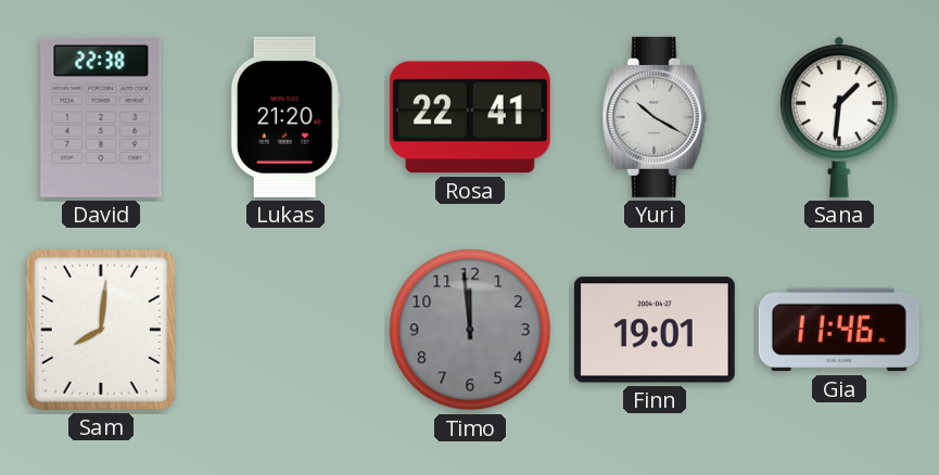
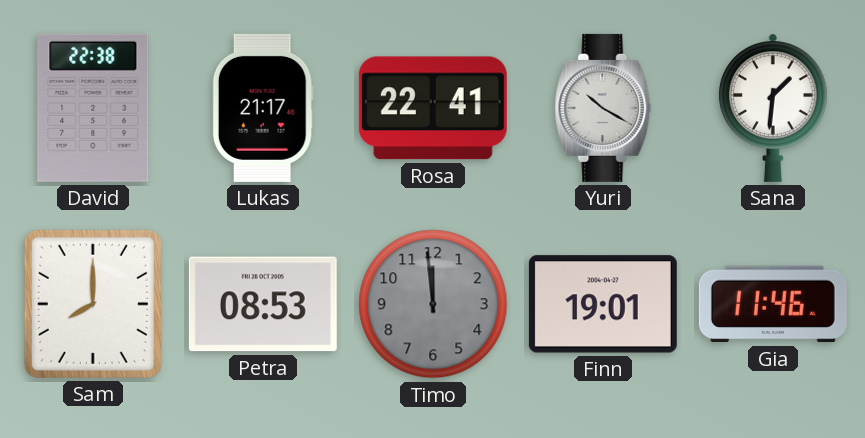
Lukas: 21:20 -> 21:17
Sam: 8:01 -> 8:00
Petra: none -> 08:53
